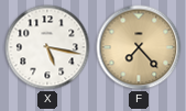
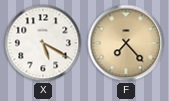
X: 5:17 -> 5:20
